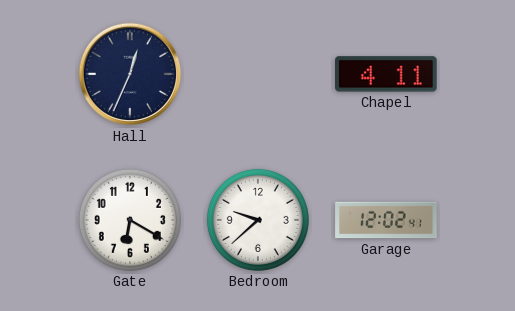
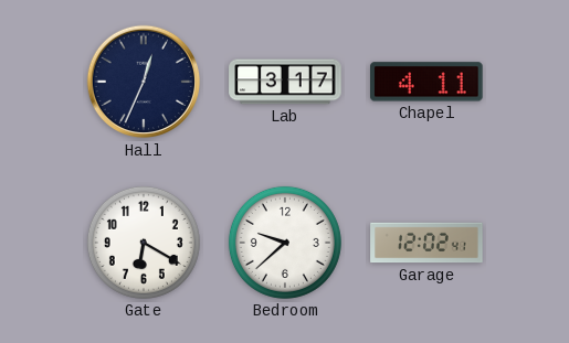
Lab: none -> 3:17
